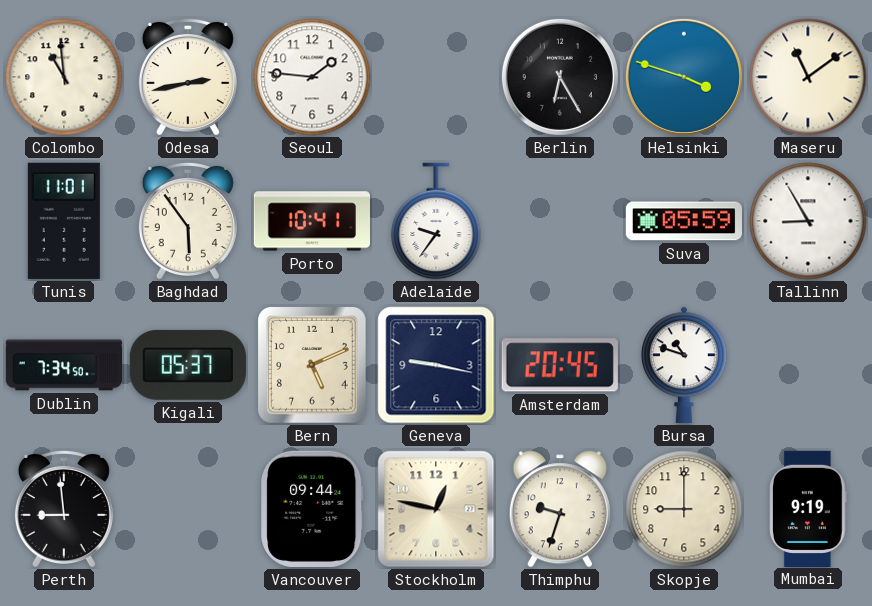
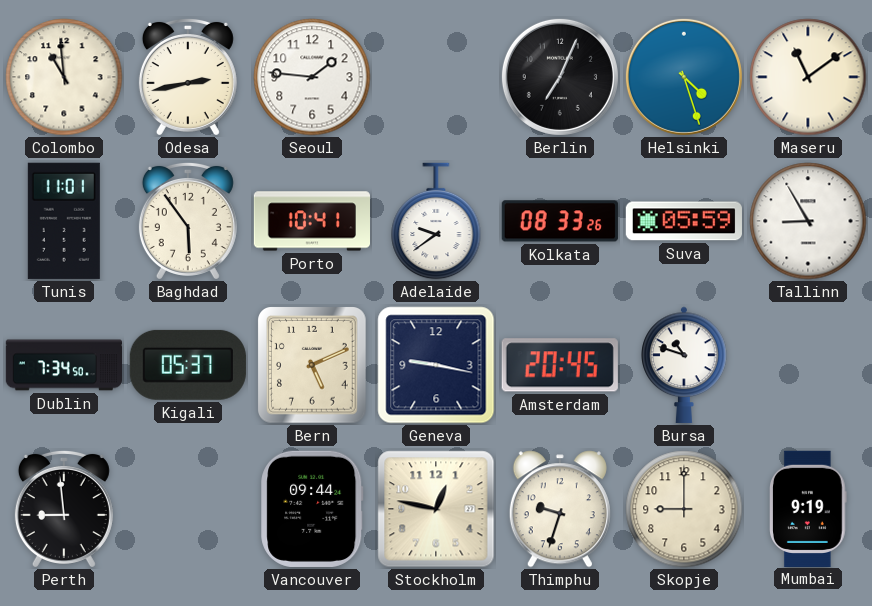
Berlin: 6:25 -> 7:04
Helsinki: 3:48 -> 4:27
Adelaide: 9:36 -> 9:39
Kolkata: none -> 08:33
